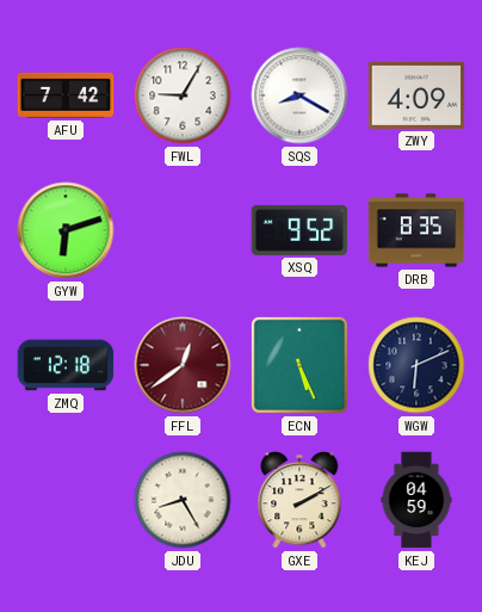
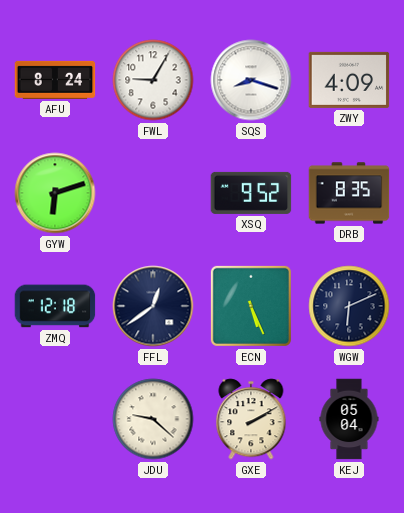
AFU: 7:42 -> 8:24
SQS: 8:20 -> 8:18
FFL dial: burgundy -> navy
JDU: 8:25 -> 9:22
KEJ: 04:59 -> 05:04
